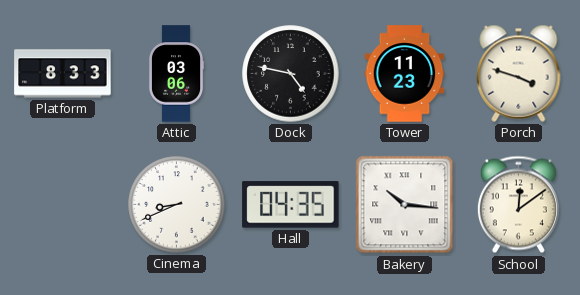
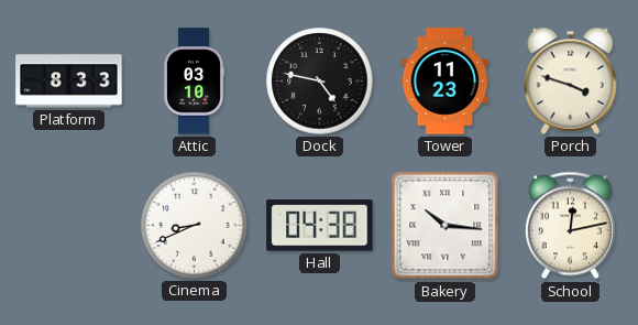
Attic: 03:06 -> 03:10
Hall: 04:35 -> 04:38
School: 12:09 -> 12:13
